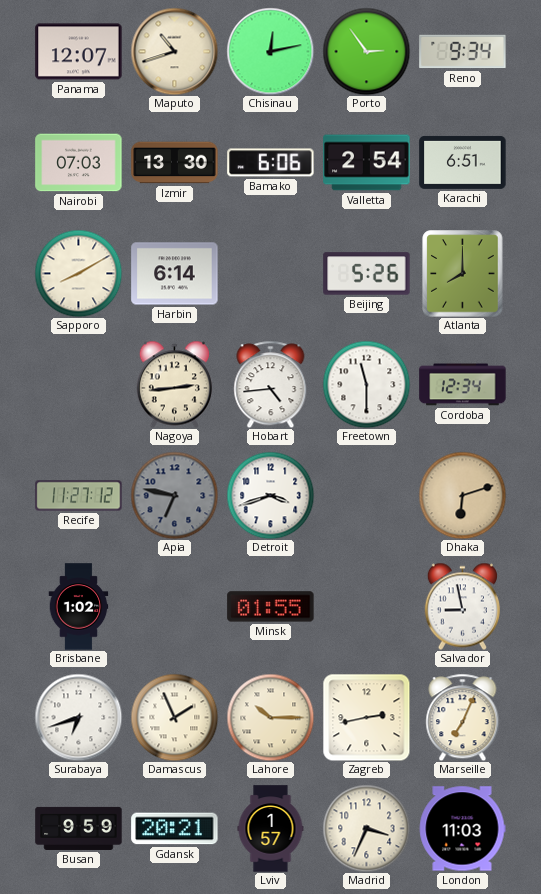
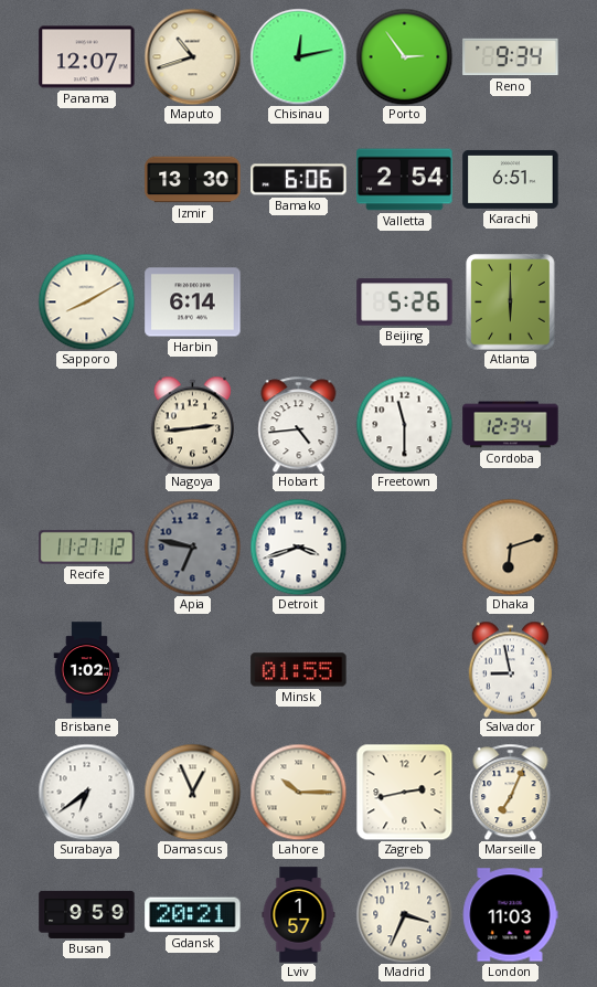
Nairobi: 07:03 -> none
Atlanta: 8:00 -> 6:00
Surabaya: 6:42 -> 6:39
Damascus: 1:56 -> 12:56
